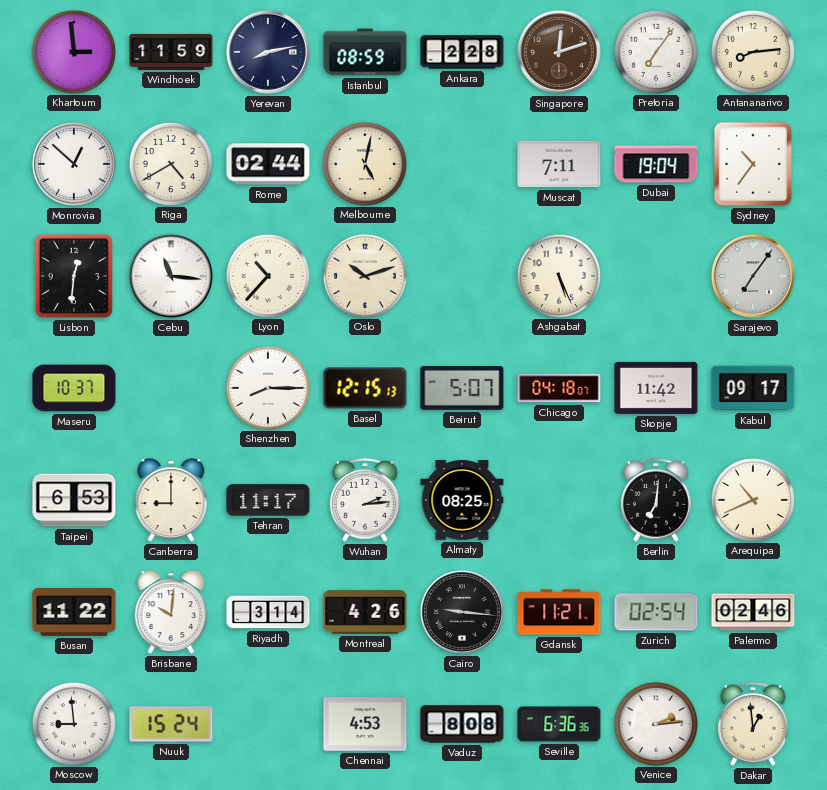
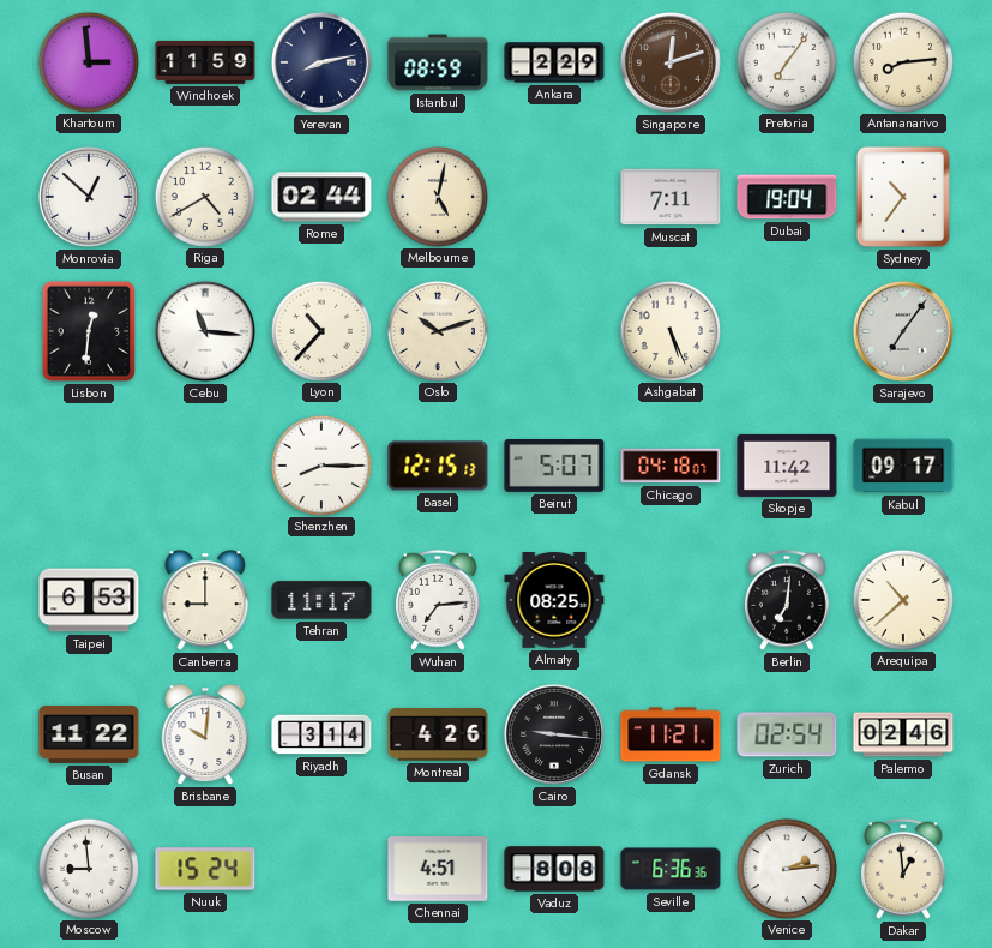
Ankara: 2:28 -> 2:29
Maseru: 10:37 -> none
Wuhan: 2:14 -> 7:14
Arequipa: 10:41 -> 10:38
Chennai: 4:53 -> 4:51
